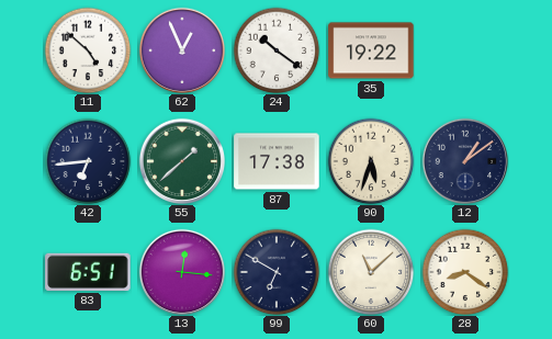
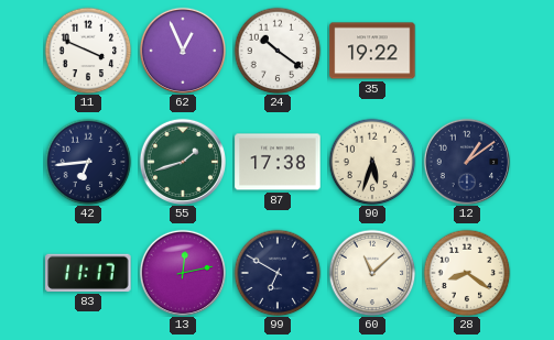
11: 4:52 -> 3:49
55: 1:38 -> 1:42
83: 6:51 -> 11:17
13: 12:16 -> 12:13
